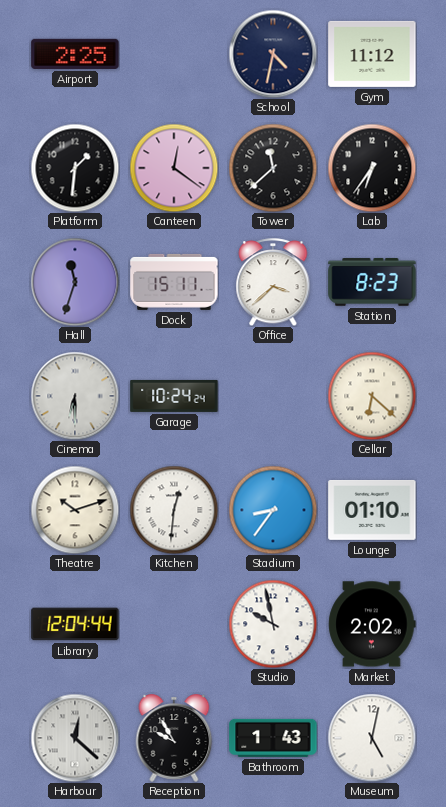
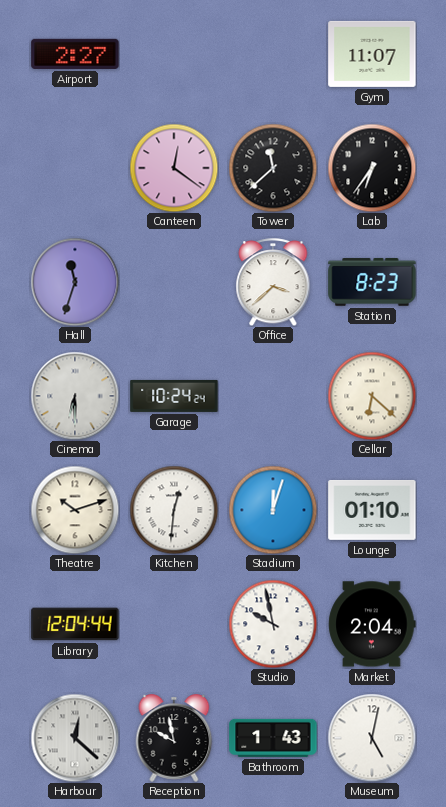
Airport: 2:25 -> 2:27
School: 4:32 -> none
Gym: 11:12 -> 11:07
Platform: 1:31 -> none
Dock: 15:11 -> none
Stadium: 8:36 -> 12:03
Market: 2:02 -> 2:04
Reception: 9:55 -> 9:58
